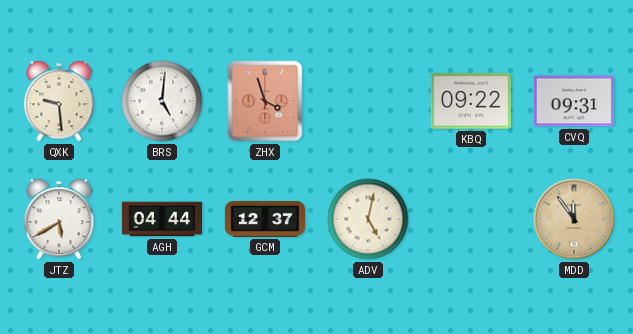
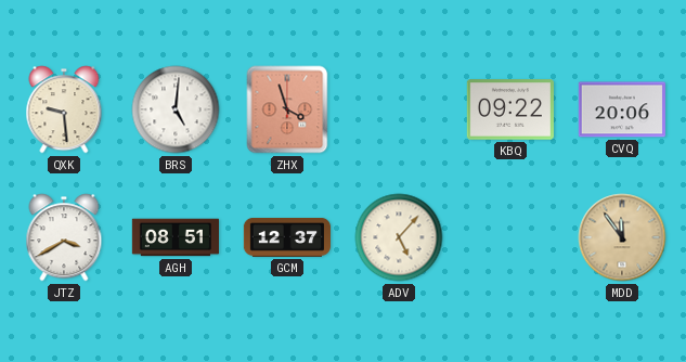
CVQ: 09:31 -> 20:06
JTZ: 5:40 -> 3:40
AGH: 04:44 -> 08:51
ADV: 5:02 -> 5:07
